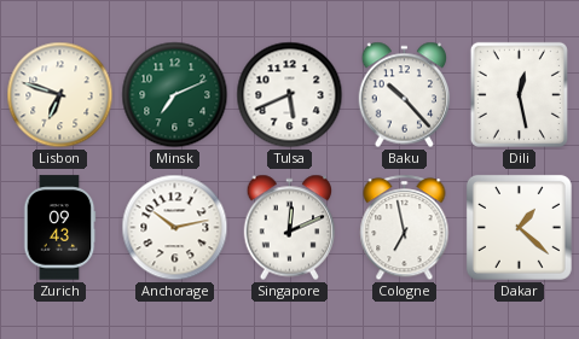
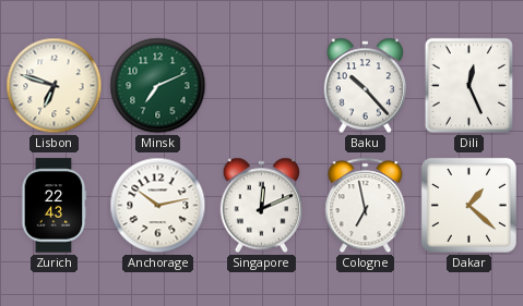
Tulsa: 5:41 -> none
Dili: 12:28 -> 12:26
Zurich: 09:43 -> 22:43
